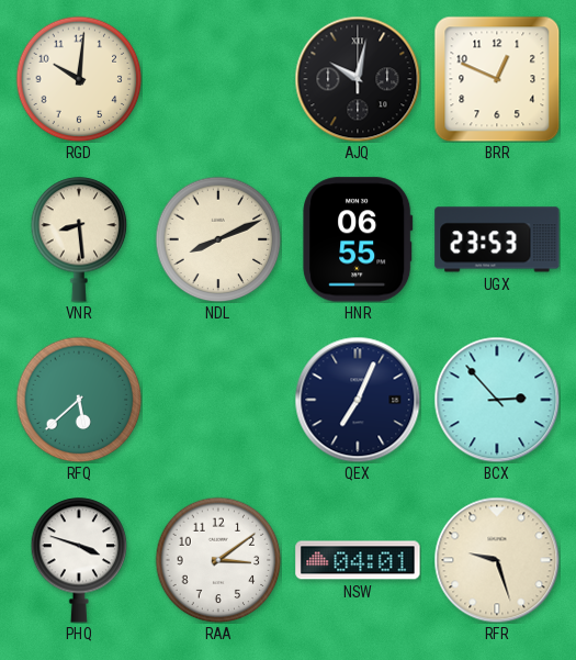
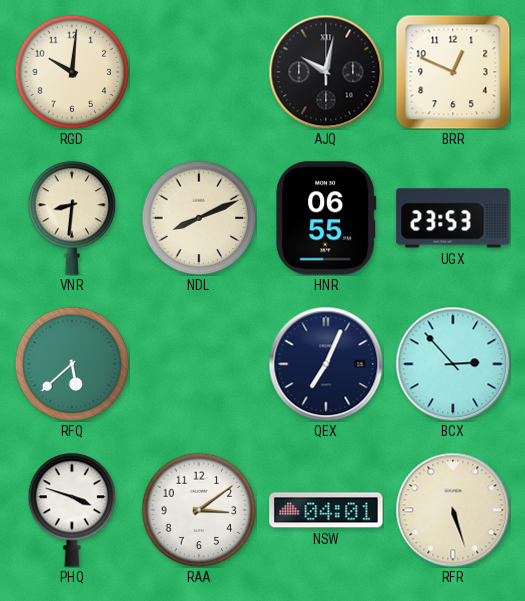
VNR: 8:29 -> 8:31
RFR: 9:27 -> 5:27
